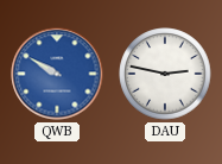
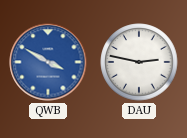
QWB: 9:50 -> 3:50
